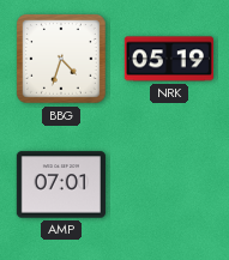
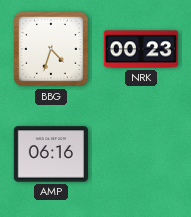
NRK: 05:19 -> 00:23
AMP: 07:01 -> 06:16
